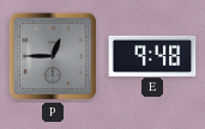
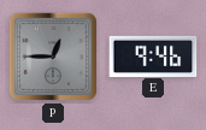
E: 9:48 -> 9:46
